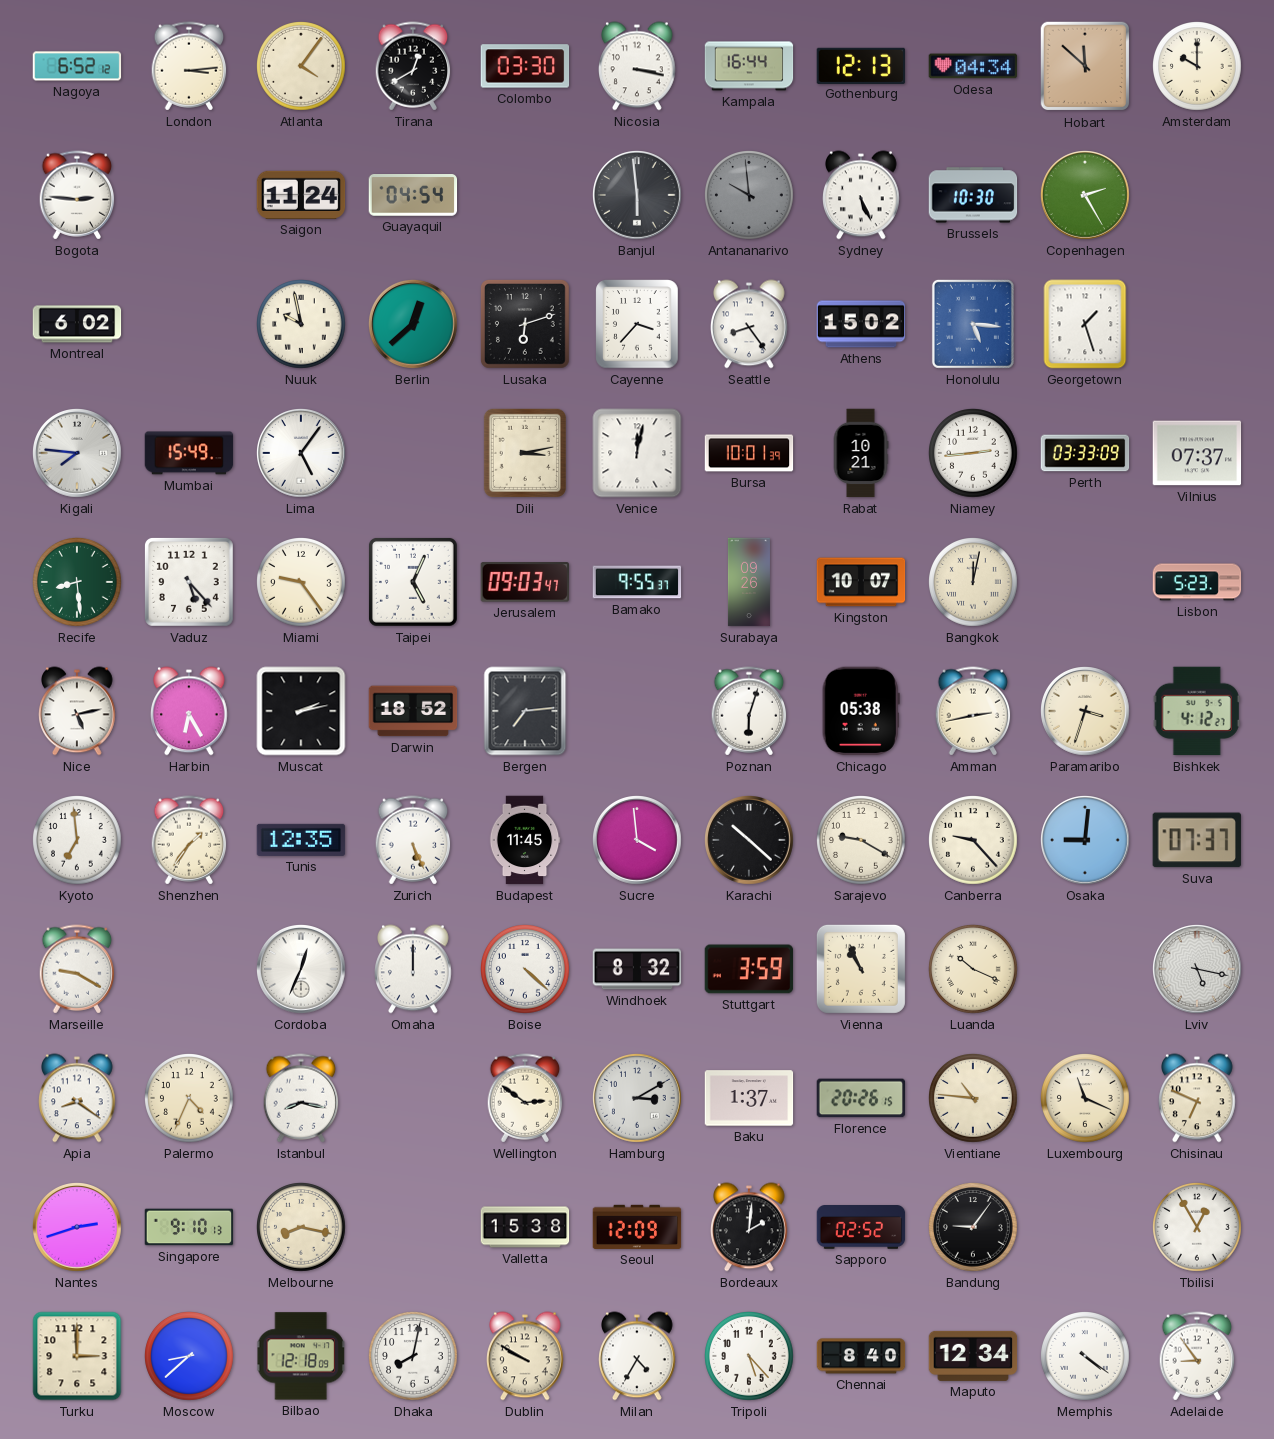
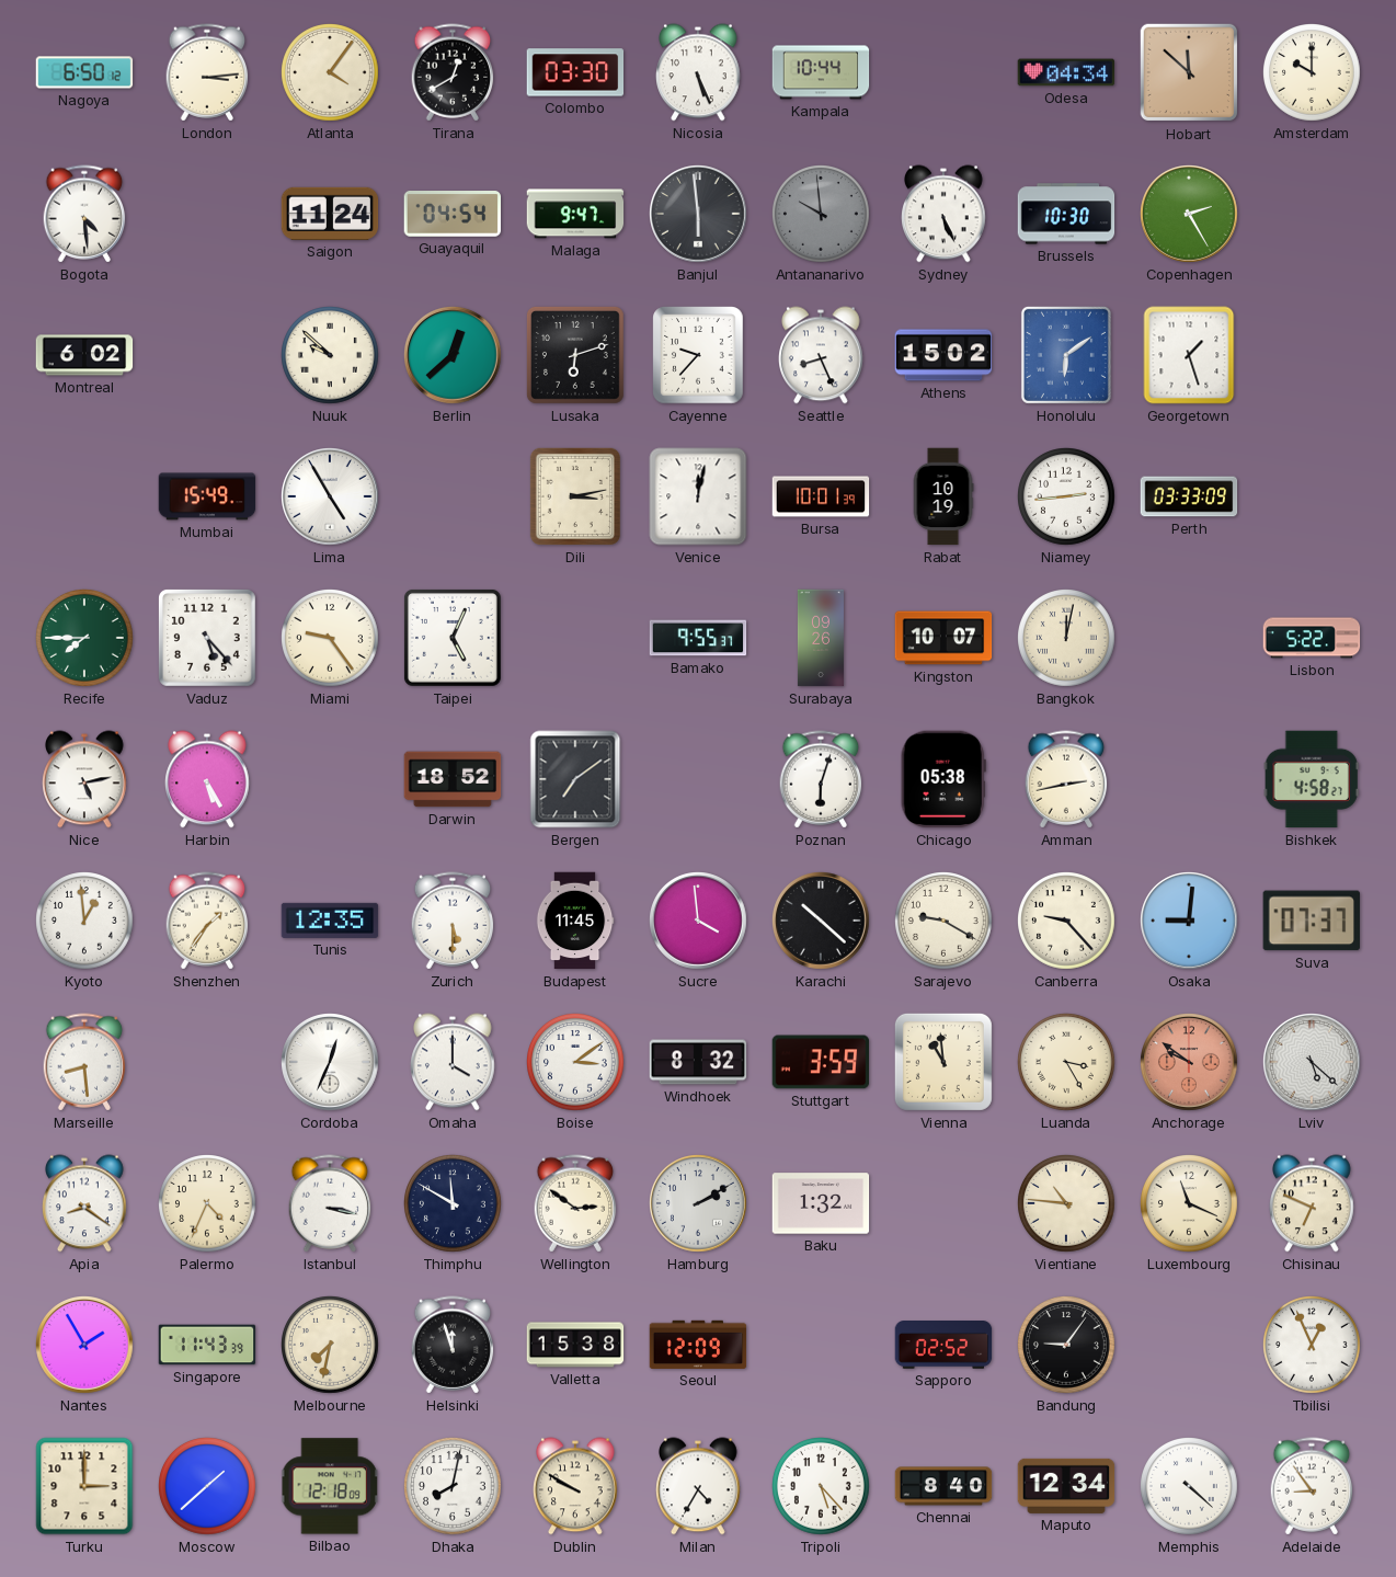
Nagoya: 6:52 -> 6:50
Nicosia: 3:17 -> 5:26
Kampala: 16:44 -> 10:44
Gothenburg: 12:13 -> none
Bogota: 2:46 -> 4:29
Malaga: none -> 9:47
Nuuk: 9:58 -> 9:52
Cayenne: 3:37 -> 9:37
Seattle: 8:24 -> 8:26
Honolulu: 5:16 -> 6:09
Kigali: 7:46 -> none
Lima: 5:06 -> 4:55
Rabat: 10:21 -> 10:19
Vilnius: 07:37 -> none
Recife: 8:29 -> 7:45
Jerusalem: 09:03 -> none
Lisbon: 5:23 -> 5:22
Harbin: 6:25 -> 5:25
Muscat: 2:13 -> none
Bergen: 7:14 -> 7:09
Paramaribo: 3:33 -> none
Bishkek: 4:12 -> 4:58
Kyoto: 6:59 -> 12:59
Zurich: 5:26 -> 5:30
Marseille: 9:20 -> 8:29
Omaha: 12:00 -> 4:00
Boise: 4:22 -> 3:09
Vienna: 10:56 -> 10:59
Luanda: 10:19 -> 3:25
Anchorage: none -> 9:51
Lviv: 5:17 -> 5:22
Istanbul: 8:17 -> 3:17
Thimphu: none -> 11:50
Hamburg: 3:10 -> 2:10
Baku: 1:37 -> 1:32
Florence: 20:26 -> none
Nantes: 2:42 -> 1:55
Singapore: 9:10 -> 11:43
Melbourne: 8:17 -> 7:32
Helsinki: none -> 11:57
Bordeaux: 2:01 -> none
Tbilisi: 12:55 -> 12:56
Moscow: 8:38 -> 1:38
Memphis: 4:21 -> 4:22
